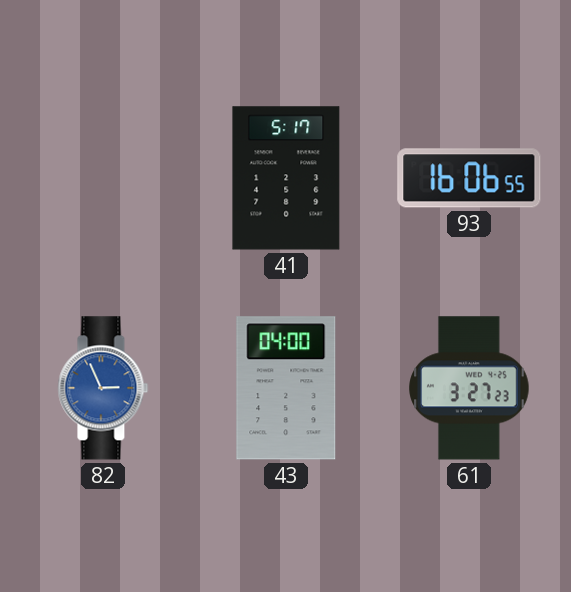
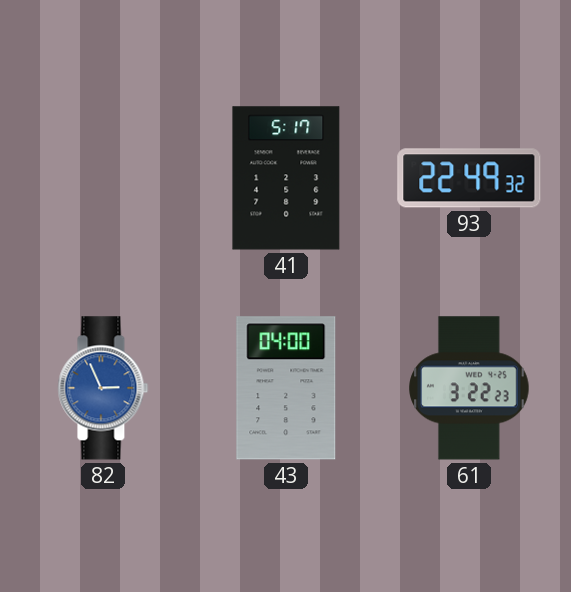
93: 16:06 -> 22:49
61: 3:27 -> 3:22
